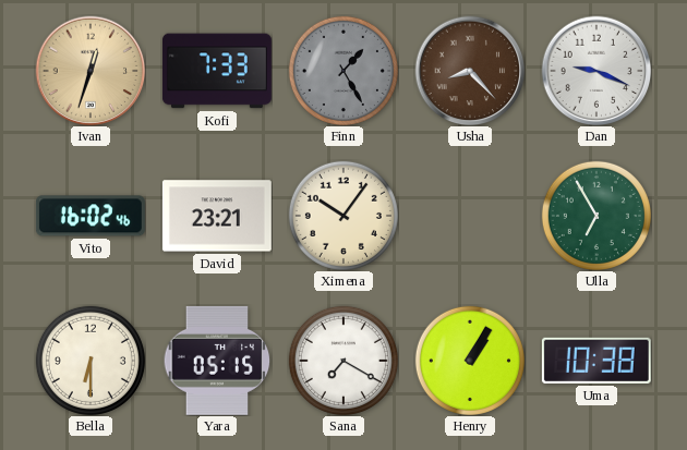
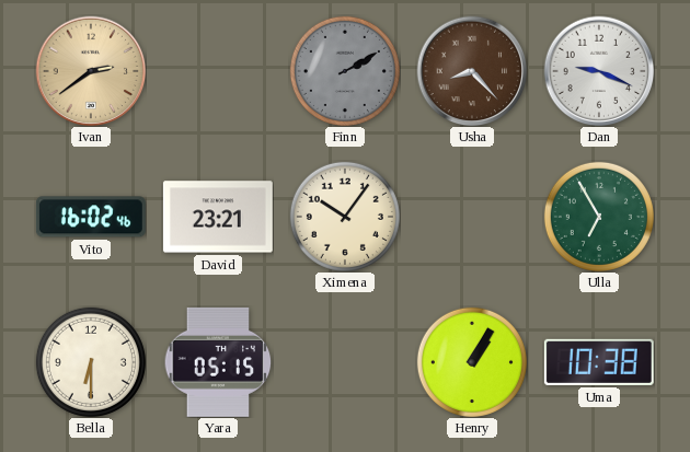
Ivan: 12:33 -> 2:39
Kofi: 7:33 -> none
Finn: 1:25 -> 2:10
Sana: 7:20 -> none
